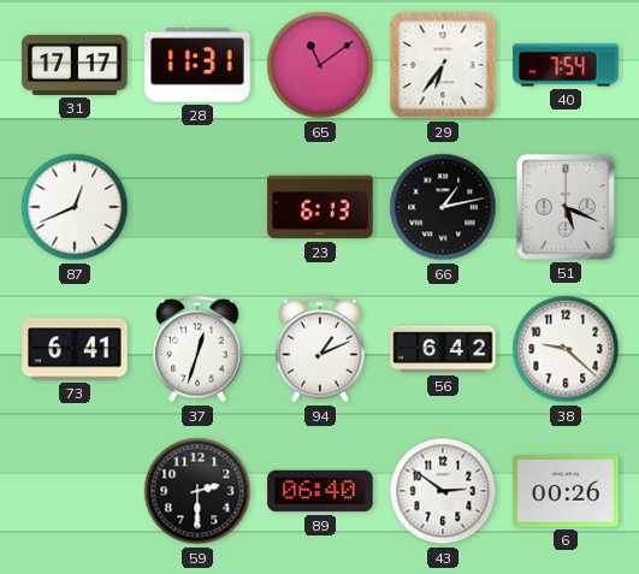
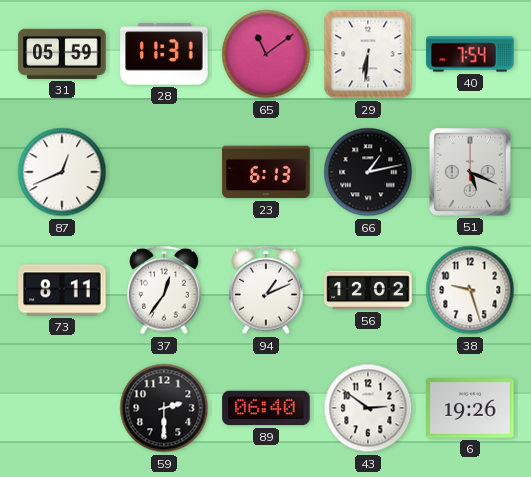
31: 17:17 -> 05:59
29: 6:36 -> 6:31
73: 6:41 -> 8:11
37: 12:33 -> 12:36
56: 6:42 -> 12:02
38: 9:22 -> 9:27
6: 00:26 -> 19:26
